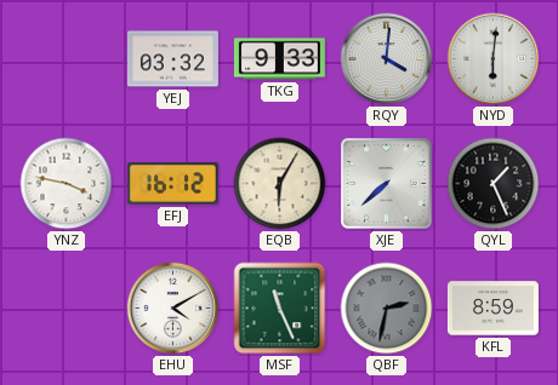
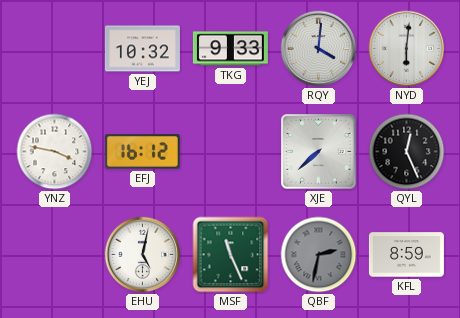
YEJ: 03:32 -> 10:32
EQB: 6:05 -> none
QYL: 1:26 -> 12:26
EHU: 4:10 -> 5:02
